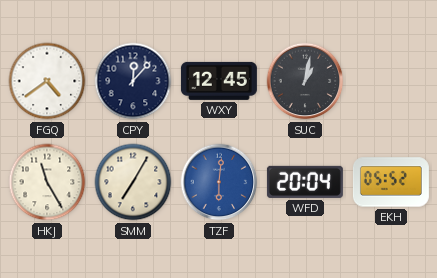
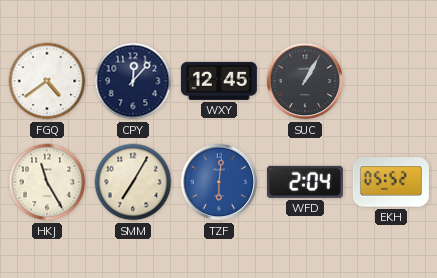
SUC: 1:02 -> 1:05
WFD: 20:04 -> 2:04
